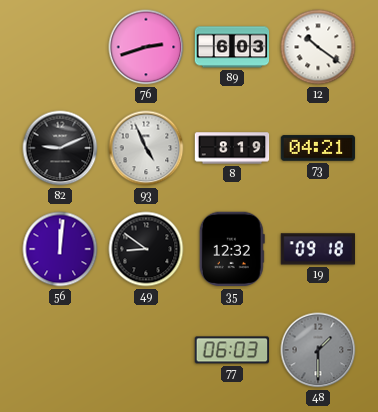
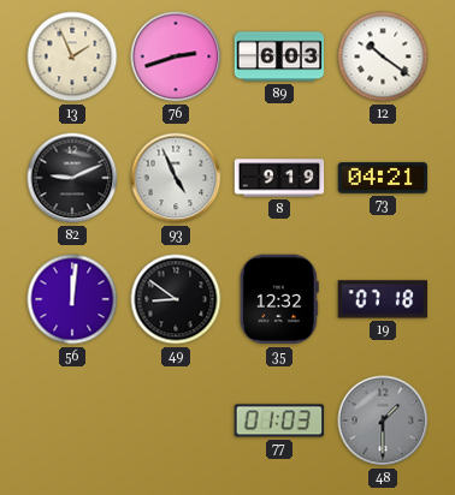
13: none -> 1:56
8: 8:19 -> 9:19
19: 09:18 -> 07:18
77: 06:03 -> 01:03
